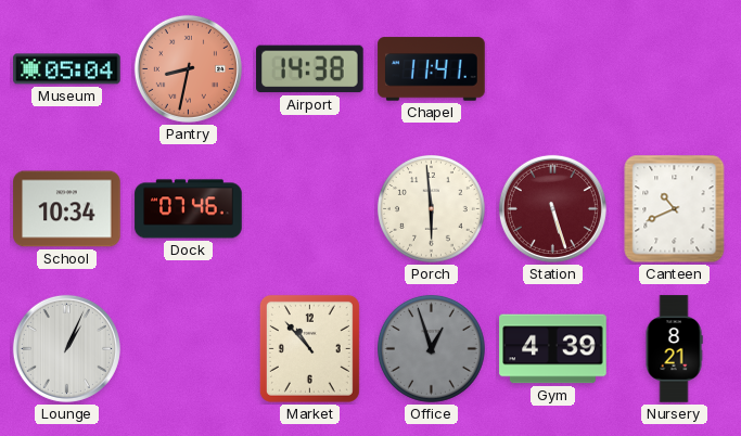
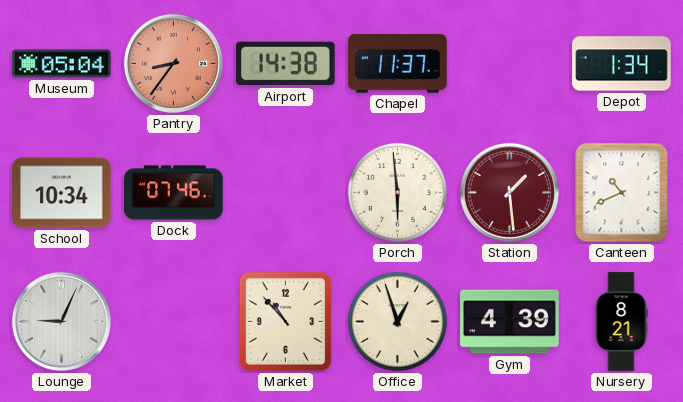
Pantry: 8:32 -> 8:36
Chapel: 11:41 -> 11:37
Depot: none -> 1:34
Station: 5:27 -> 1:29
Lounge: 1:04 -> 9:04
Office dial: grey -> cream
